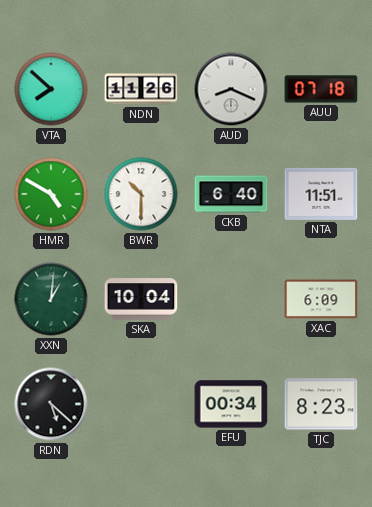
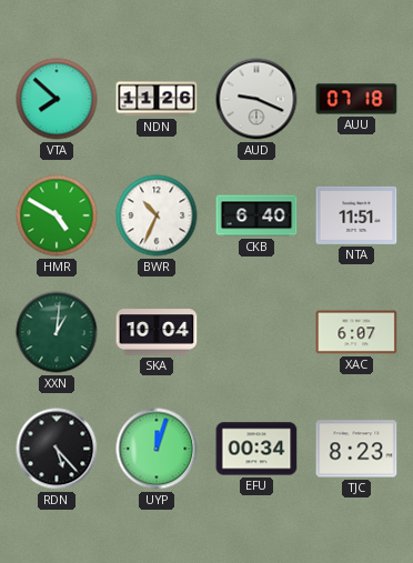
AUD: 8:19 -> 9:19
BWR: 10:30 -> 10:34
XAC: 6:09 -> 6:07
RDN: 5:22 -> 5:23
UYP: none -> 12:03
